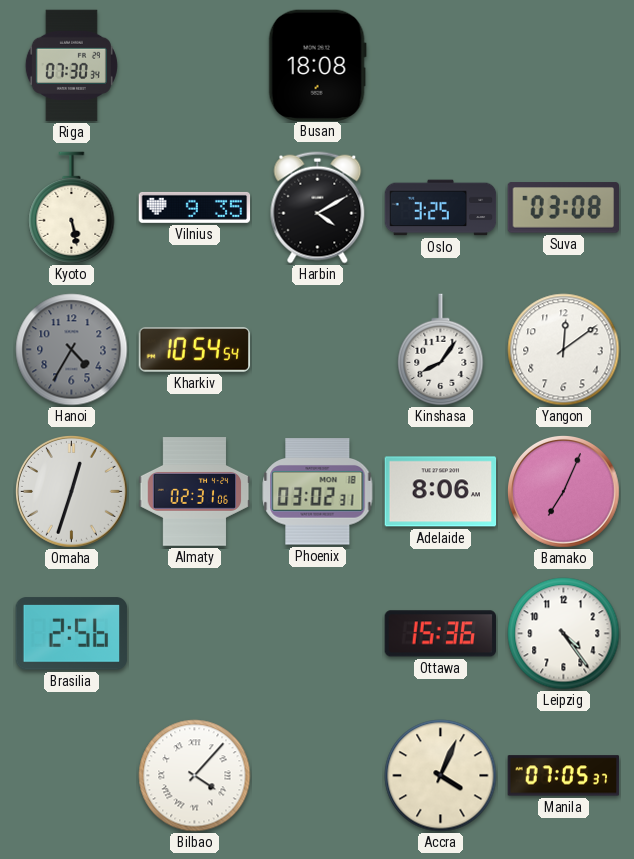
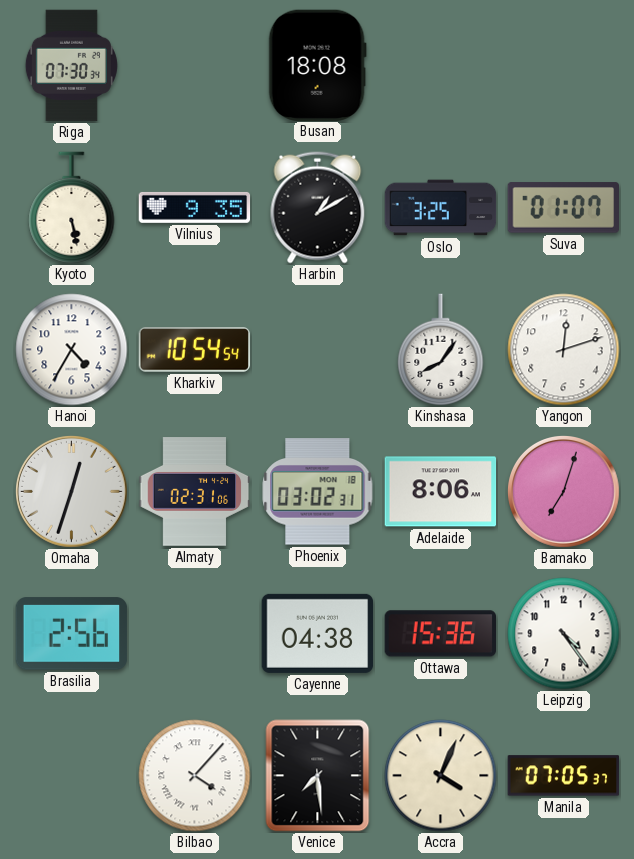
Harbin: 4:10 -> 1:10
Suva: 03:08 -> 01:07
Hanoi dial: grey -> white
Yangon: 12:09 -> 12:12
Bamako: 7:04 -> 7:03
Cayenne: none -> 04:38
Venice: none -> 7:29
